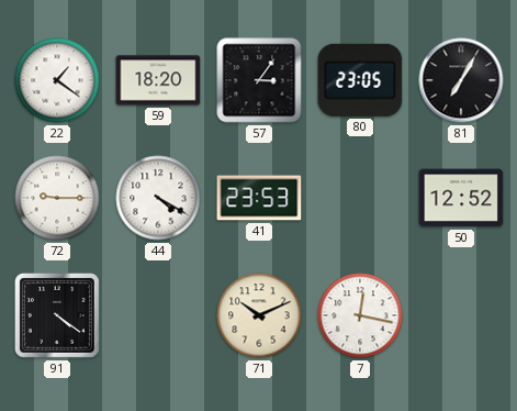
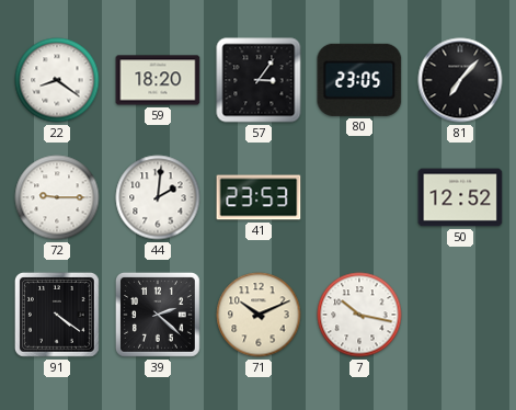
22: 1:21 -> 8:21
81: 7:05 -> 7:07
44: 4:20 -> 2:01
39: none -> 2:22
7: 12:17 -> 10:17
